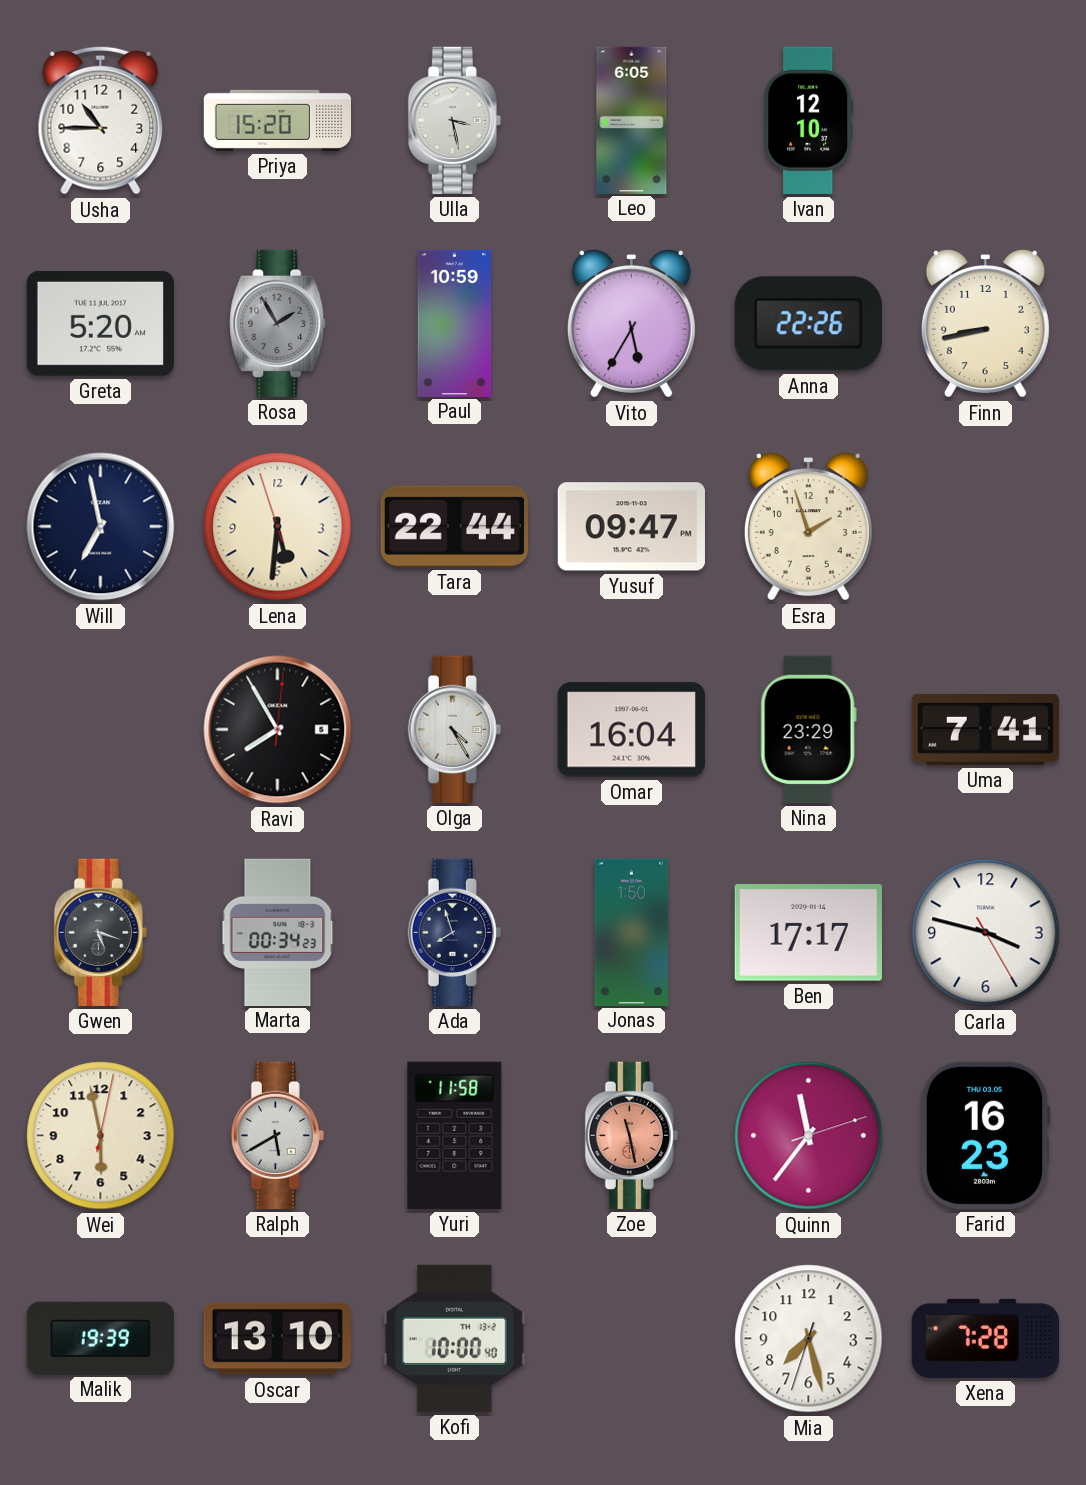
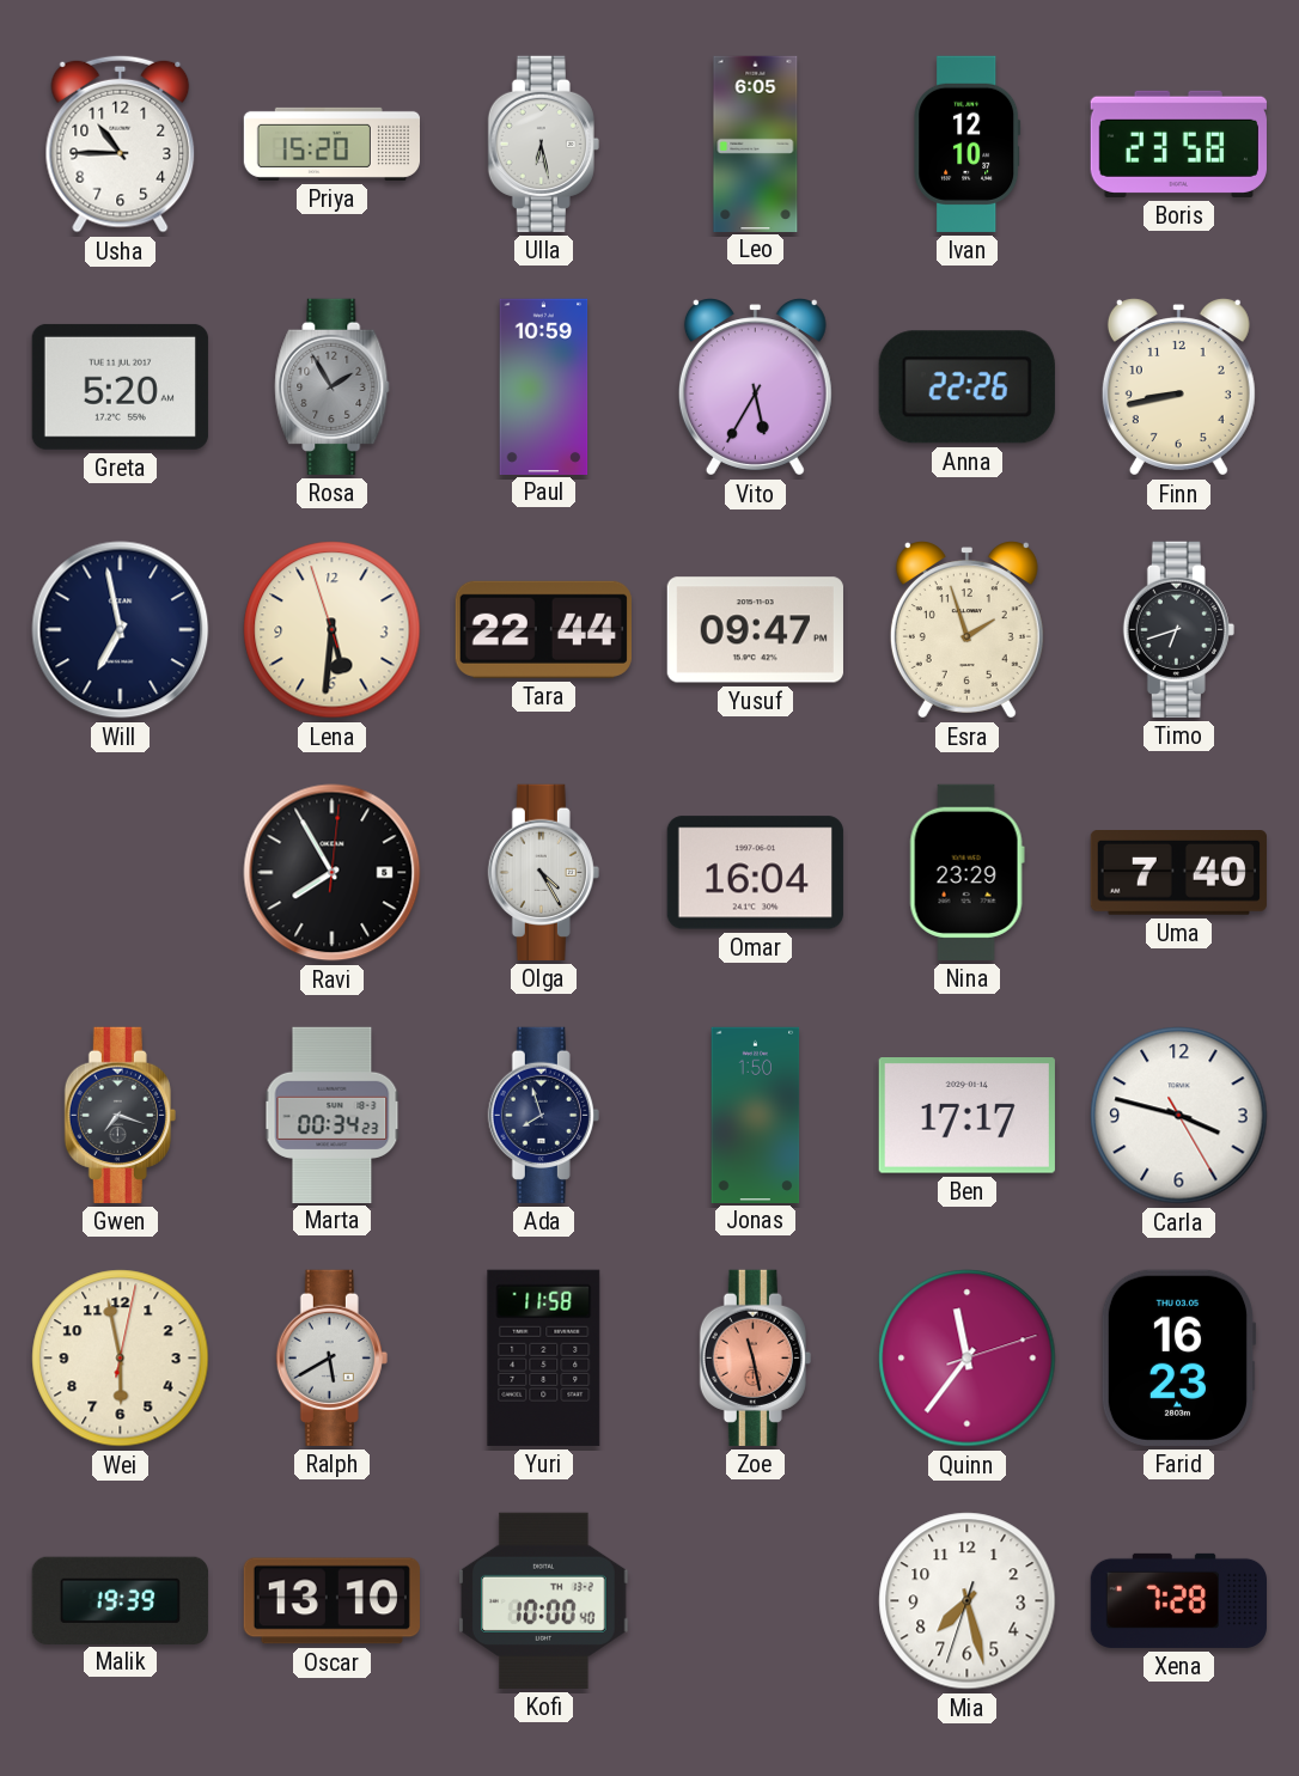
Ulla: 3:28 -> 6:28
Boris: none -> 23:58
Timo: none -> 6:42
Uma: 7:41 -> 7:40
Gwen: 5:18 -> 7:18
